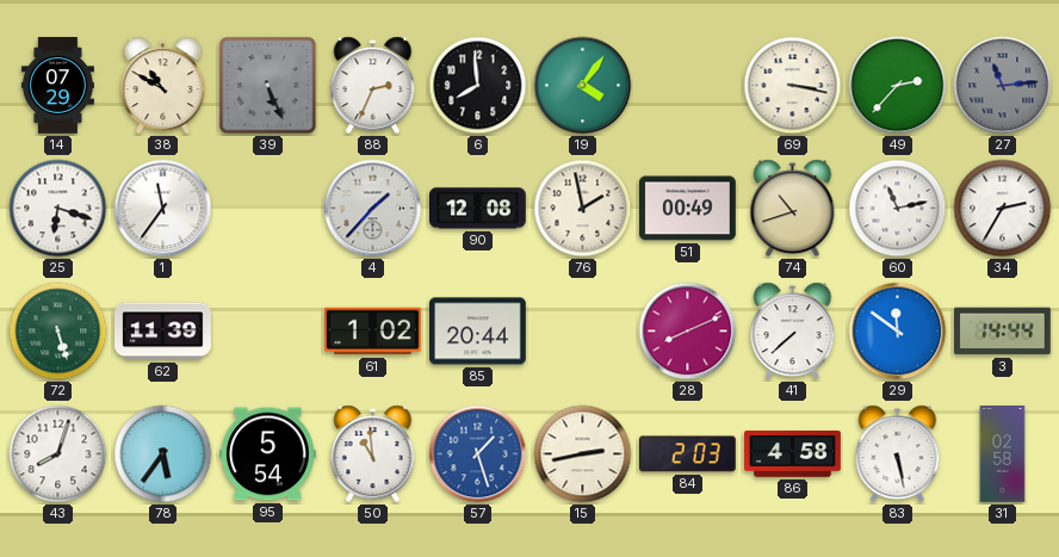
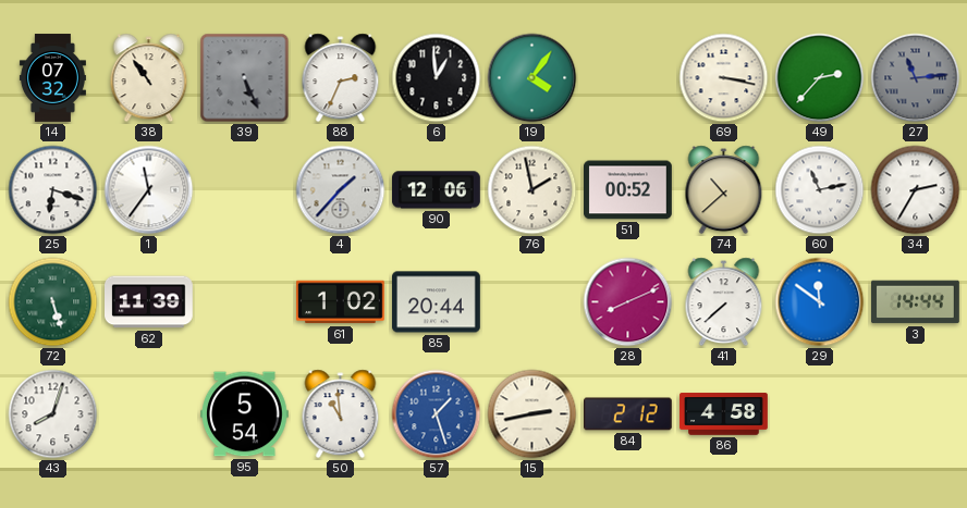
14: 07:29 -> 07:32
38: 10:50 -> 10:54
6: 7:59 -> 12:59
90: 12:08 -> 12:06
51: 00:49 -> 00:52
74: 10:42 -> 10:38
78: 5:36 -> none
84: 2:03 -> 2:12
83: 5:28 -> none
31: 02:58 -> none
